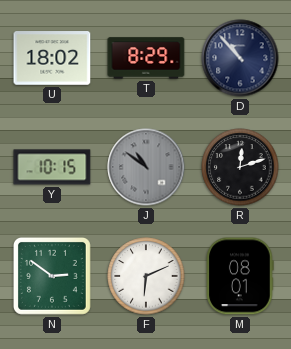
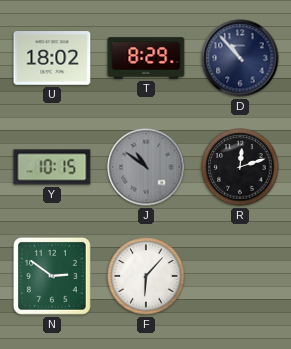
F: 6:11 -> 6:07
M: 08:01 -> none
